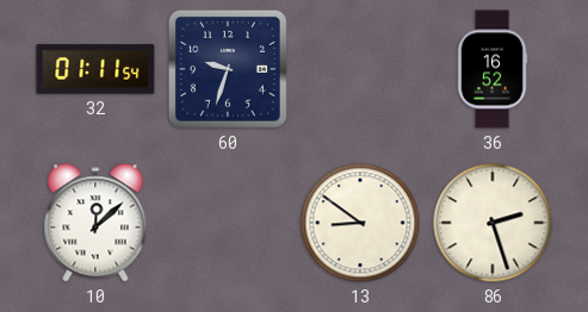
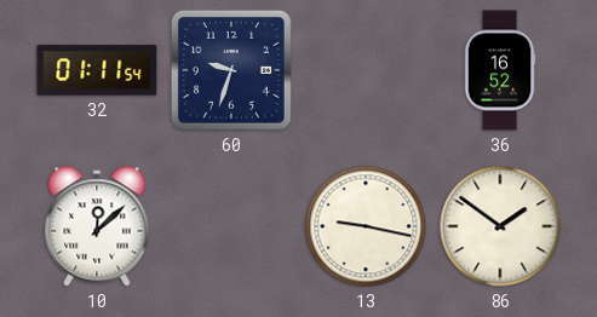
13: 8:51 -> 9:17
86: 2:27 -> 1:51
